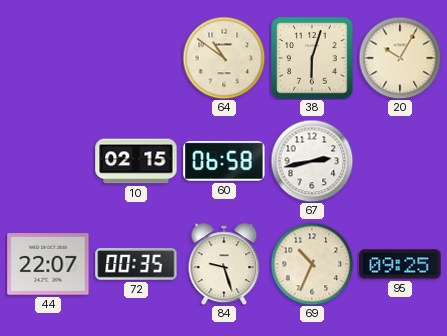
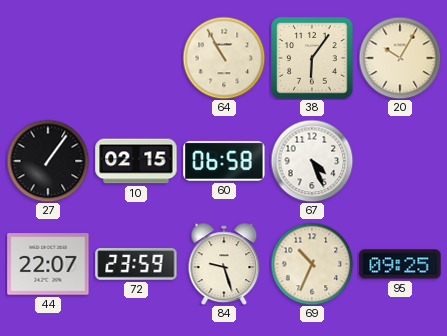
64: 10:51 -> 10:55
38: 6:03 -> 6:06
27: none -> 1:06
67: 2:43 -> 4:26
72: 00:35 -> 23:59
